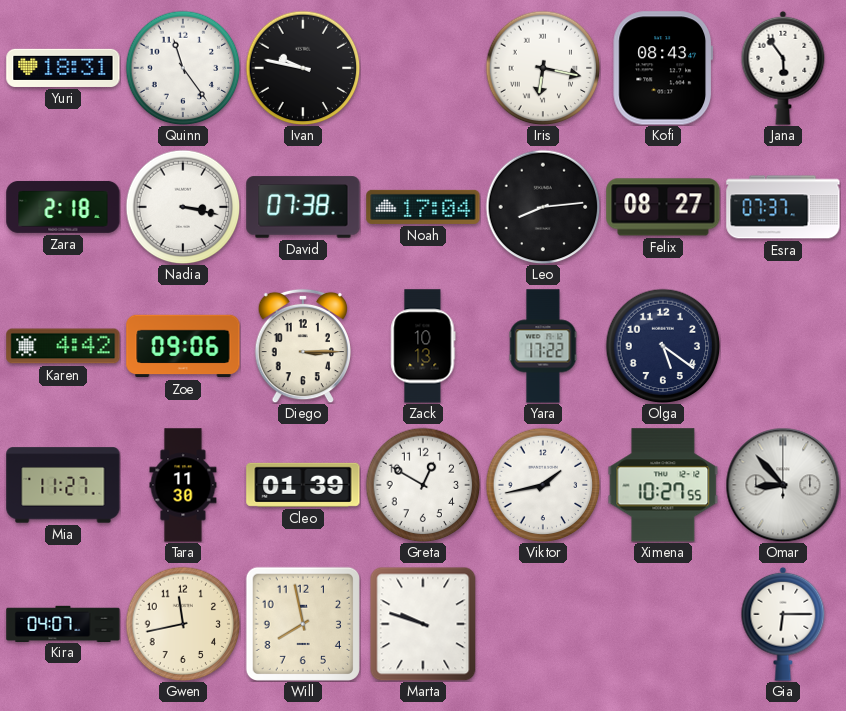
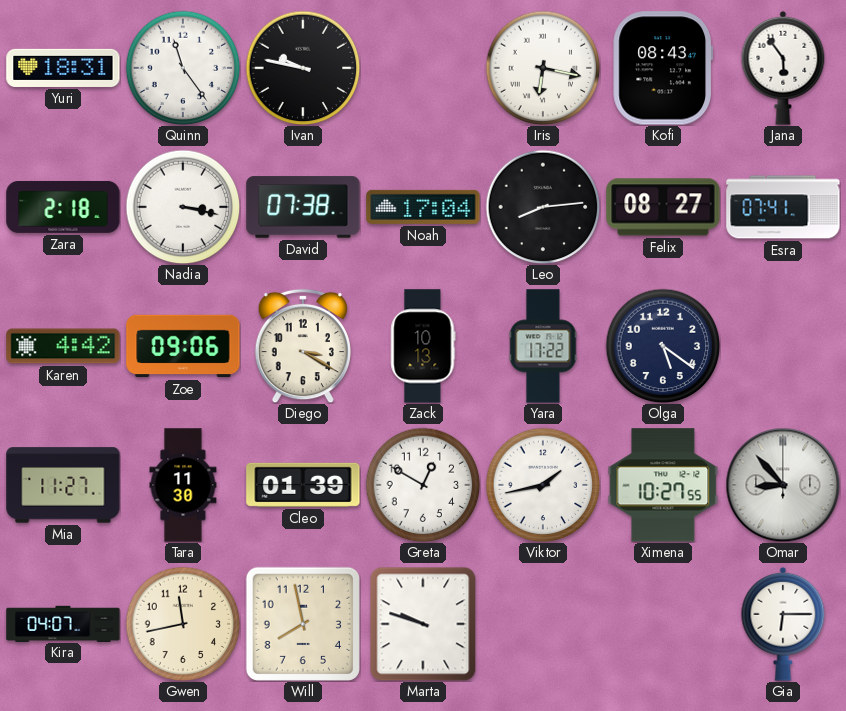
Esra: 07:37 -> 07:41
Diego: 3:15 -> 3:20
